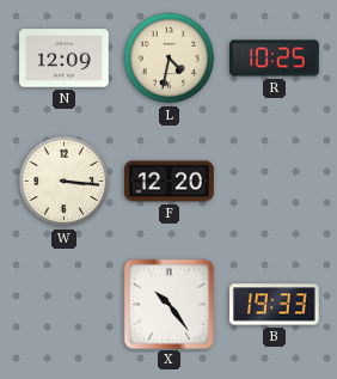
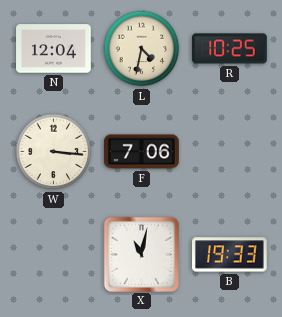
N: 12:09 -> 12:04
F: 12:20 -> 7:06
X: 10:24 -> 11:02
